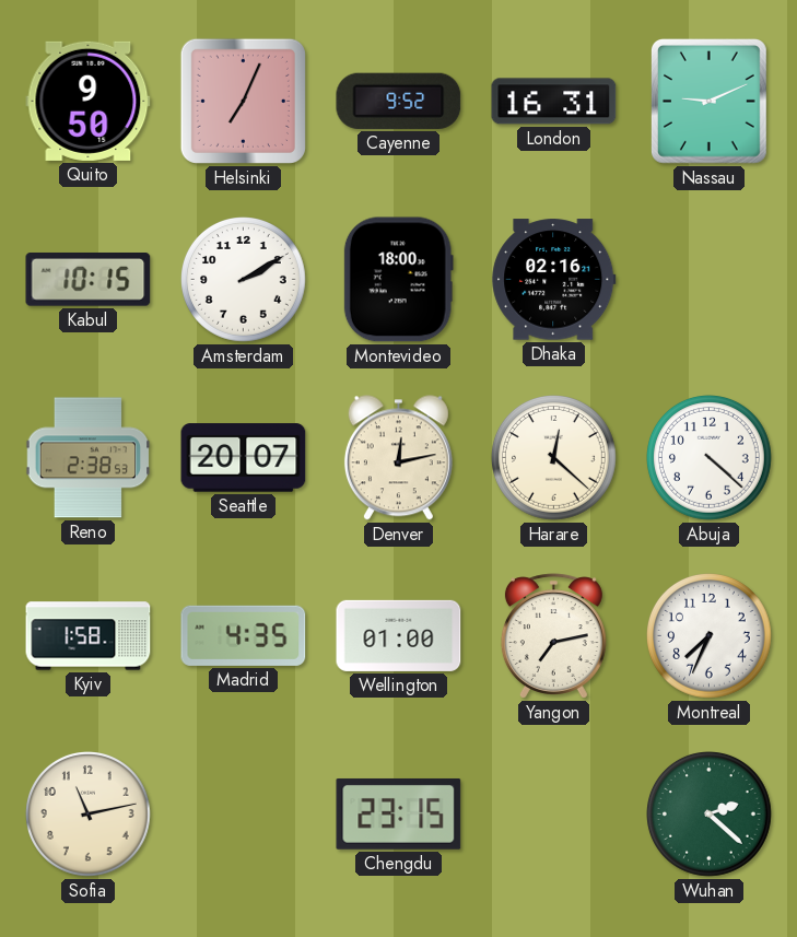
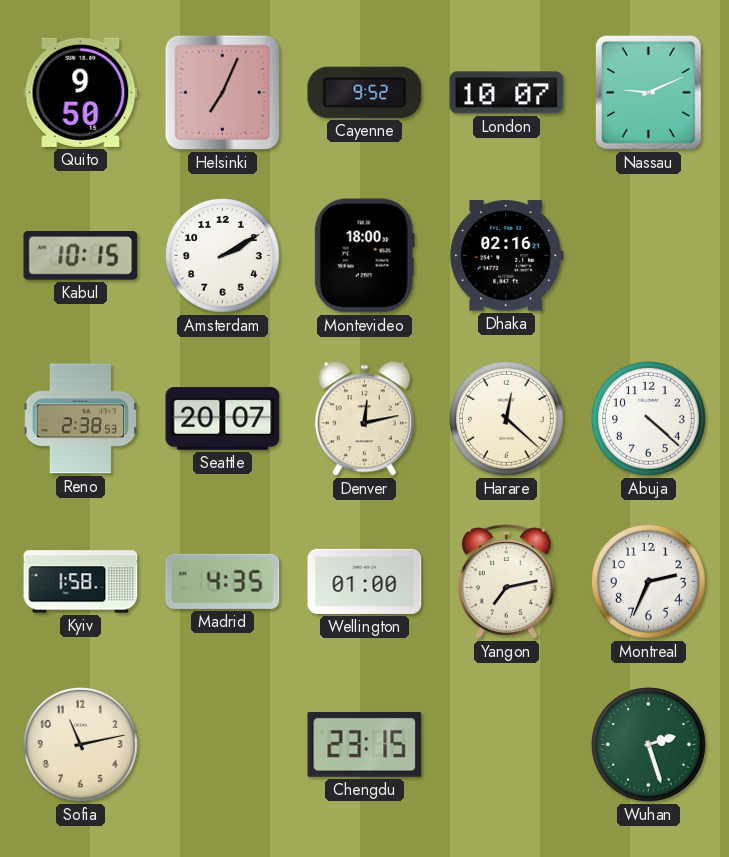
London: 16:31 -> 10:07
Montreal: 7:34 -> 2:34
Wuhan: 2:22 -> 2:27
